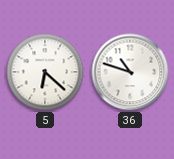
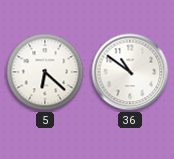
36: 10:48 -> 10:51
